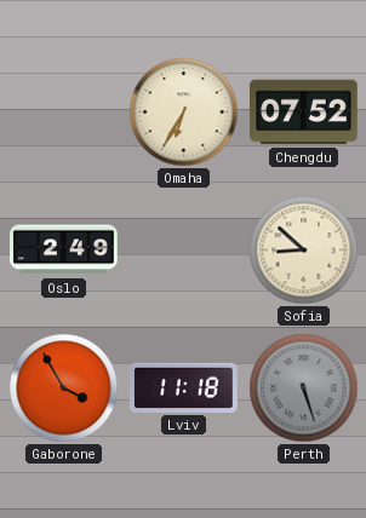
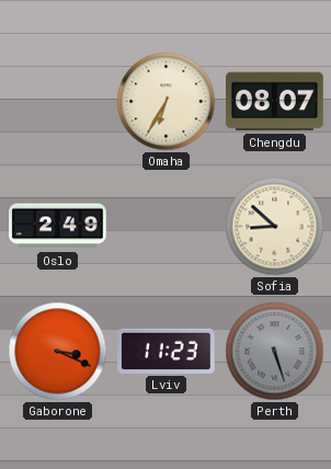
Chengdu: 07:52 -> 08:07
Gaborone: 3:55 -> 3:19
Lviv: 11:18 -> 11:23
